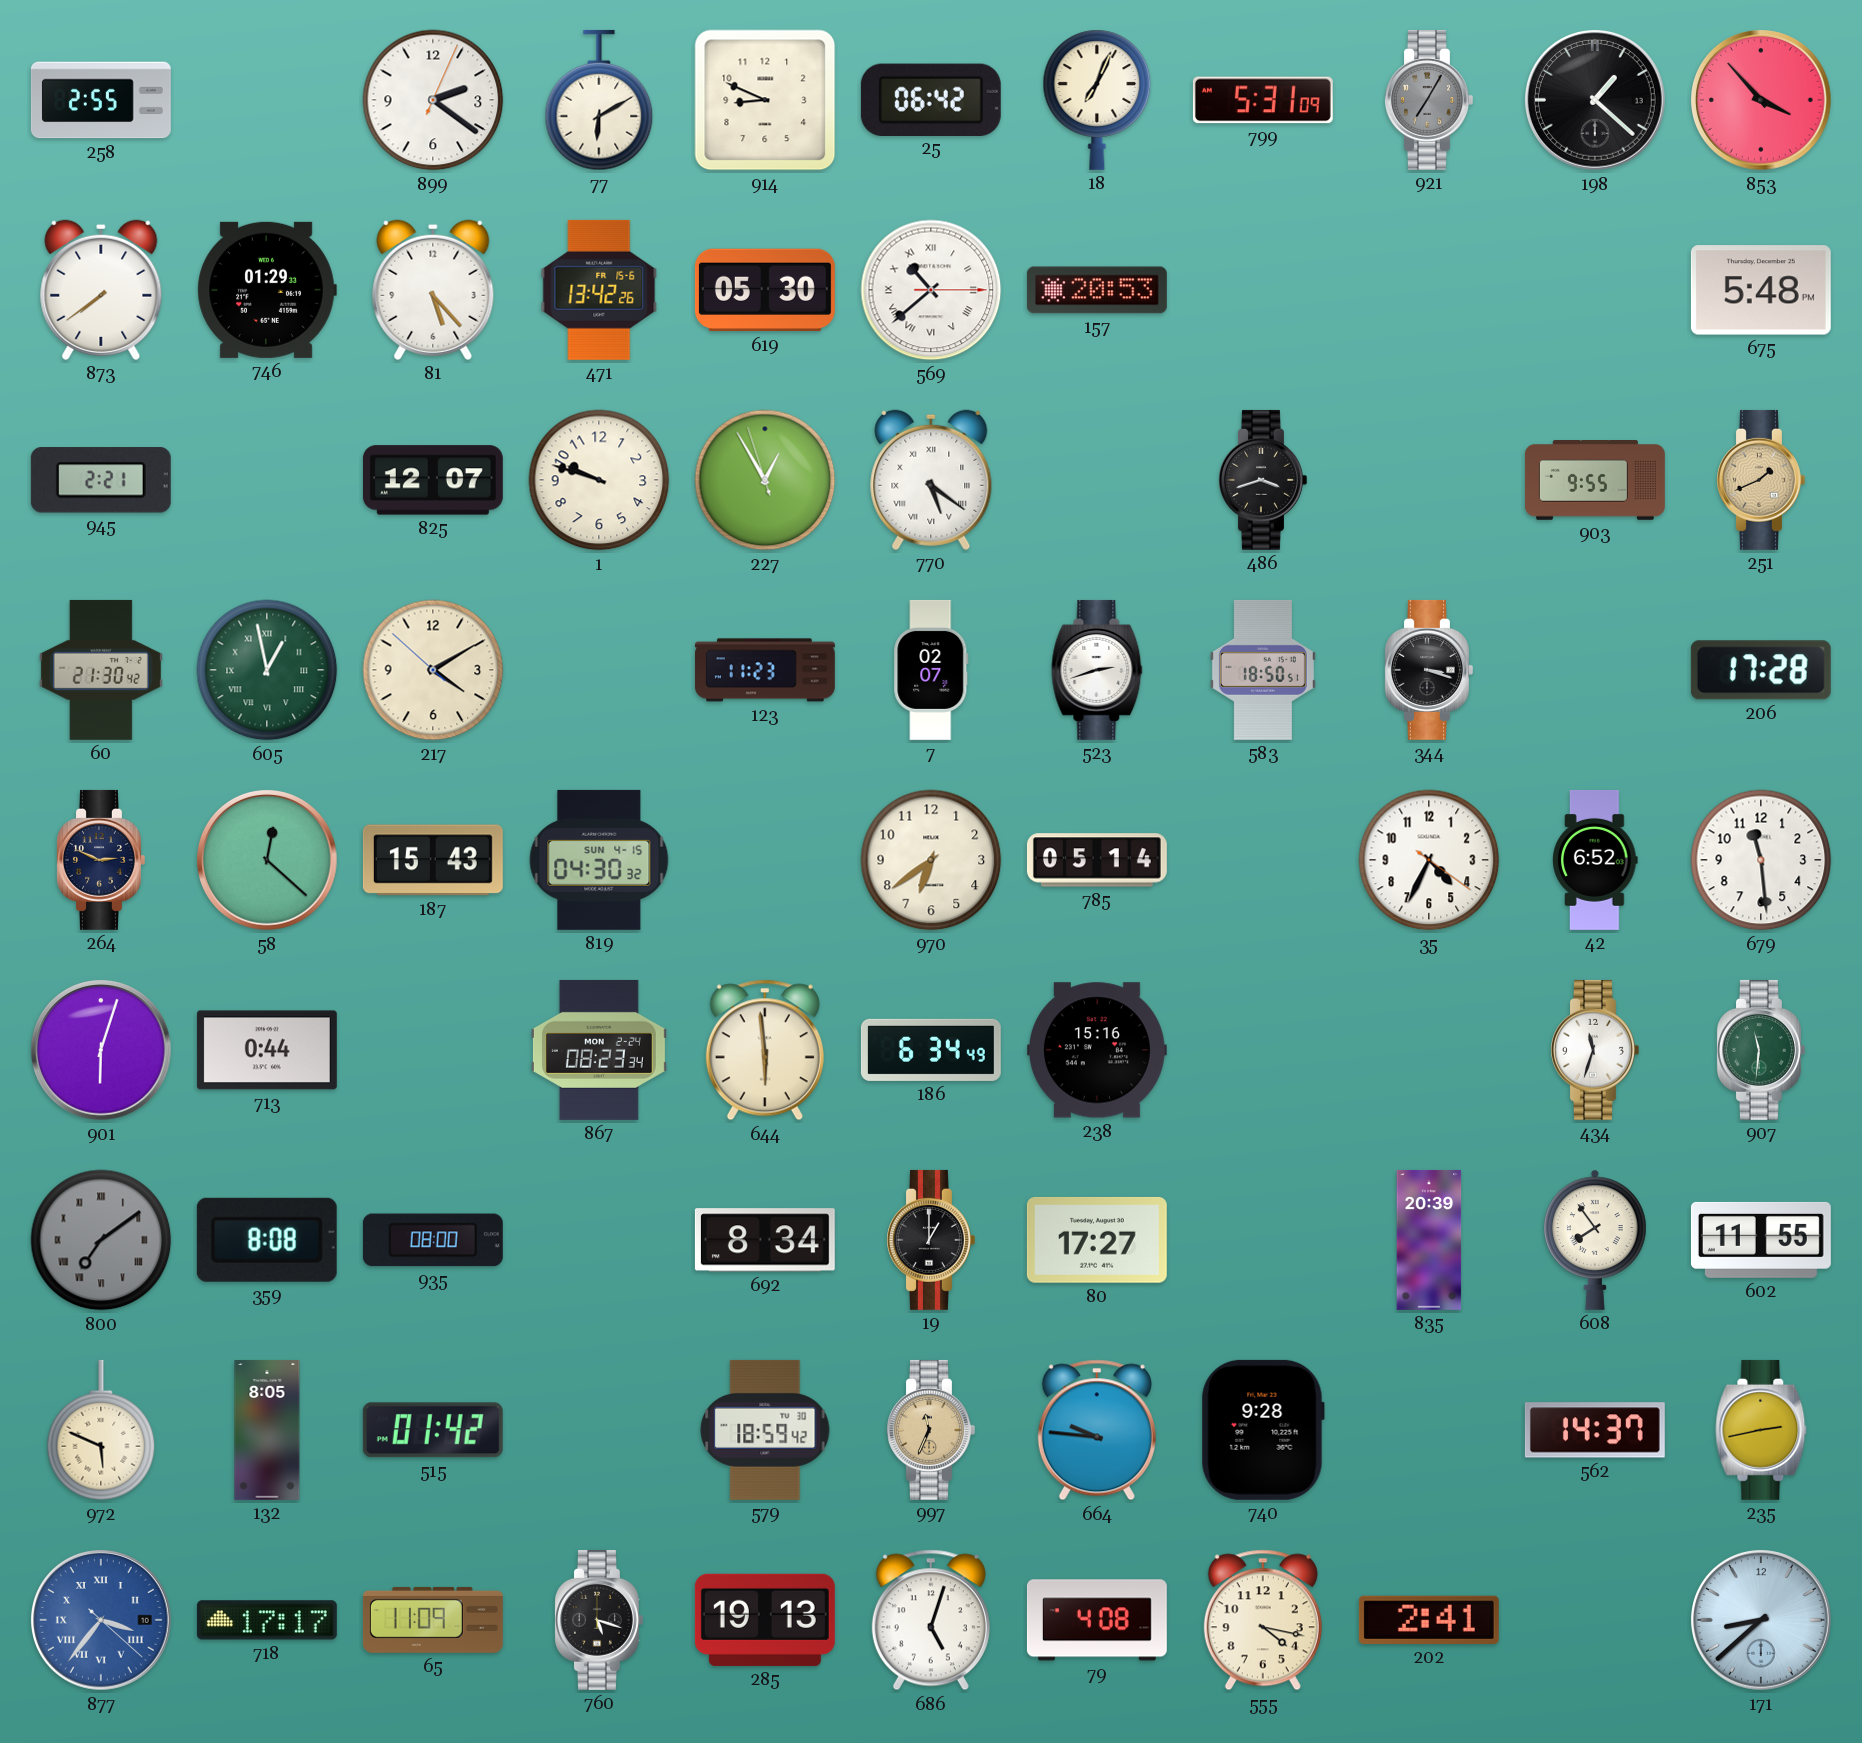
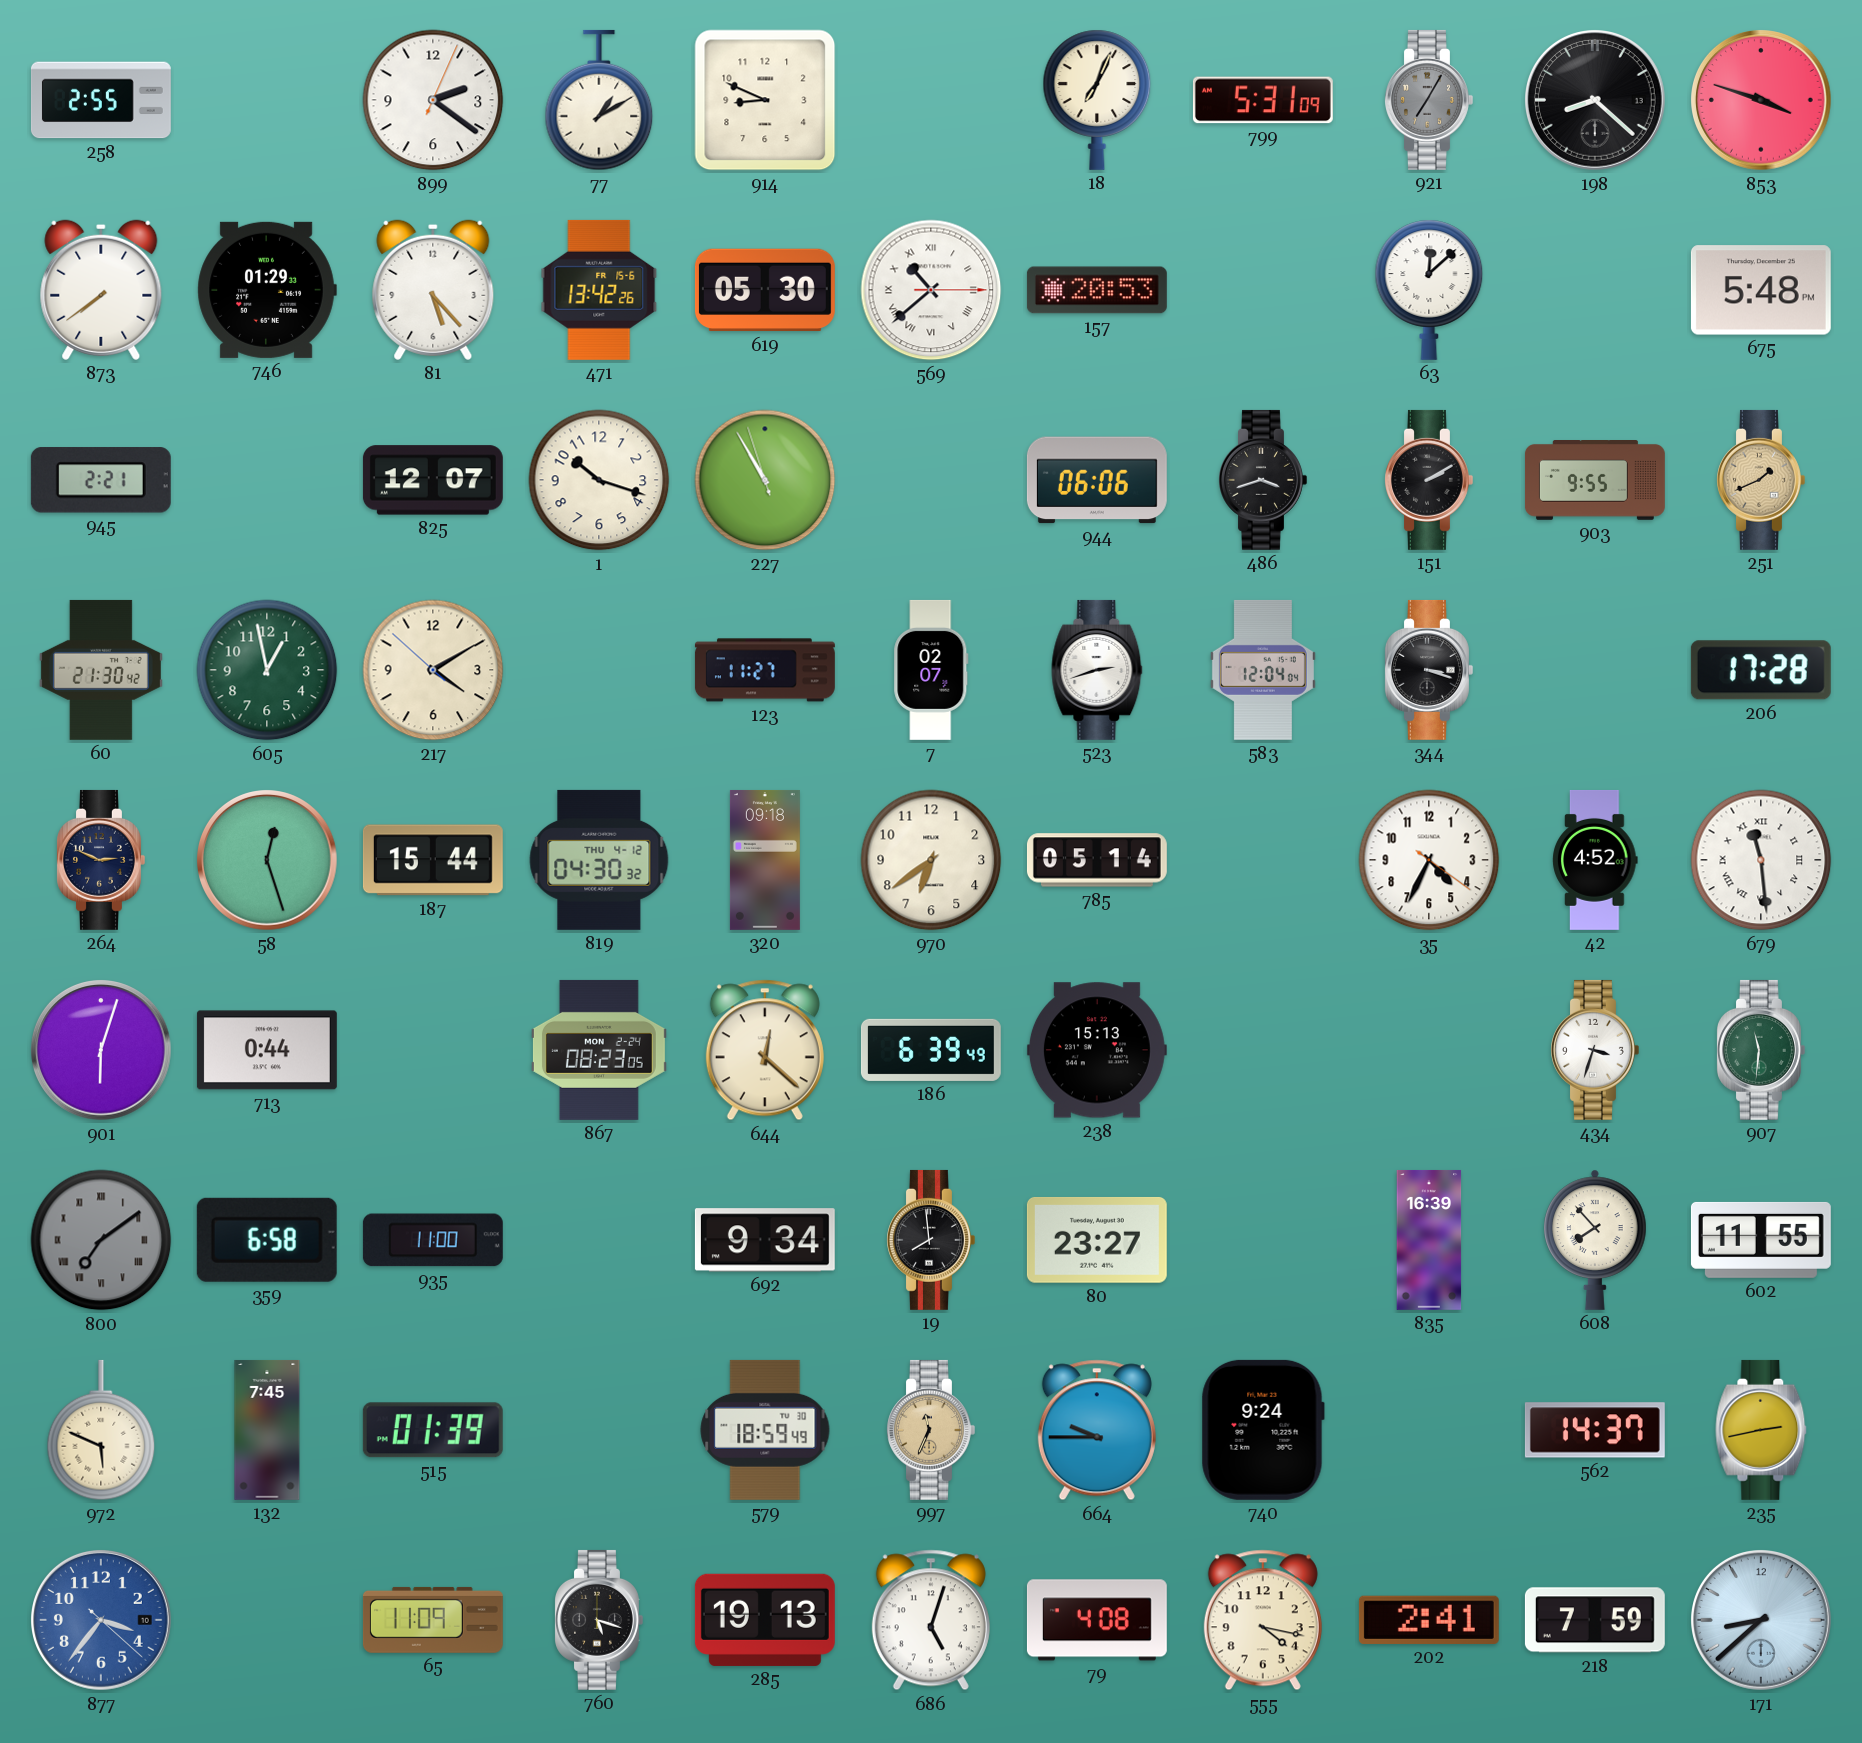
77: 6:10 -> 1:10
25: 06:42 -> none
198: 1:22 -> 8:22
853: 3:53 -> 3:48
63: none -> 12:08
1: 9:48 -> 10:18
227: 12:54 -> 10:54
770: 5:21 -> none
944: none -> 06:06
151: none -> 2:10
605 numerals: Roman -> Arabic
123: 11:23 -> 11:27
583: 18:50 -> 12:04
58: 12:22 -> 12:27
187: 15:43 -> 15:44
819 date: SUN 4-15 -> THU 4-12
320: none -> 09:18
42: 6:52 -> 4:52
679 numerals: Arabic -> Roman
867: 08:23:34 -> 08:23:05
644: 5:59 -> 12:22
186: 6:34 -> 6:39
238: 15:16 -> 15:13
434: 11:33 -> 3:33
359: 8:08 -> 6:58
935: 08:00 -> 11:00
692: 8:34 -> 9:34
19: 1:00 -> 7:59
80: 17:27 -> 23:27
835: 20:39 -> 16:39
608: 7:54 -> 7:53
132: 8:05 -> 7:45
515: 01:42 -> 01:39
579: 18:59:42 -> 18:59:49
664: 9:46 -> 9:45
740: 9:28 -> 9:24
877 numerals: Roman -> Arabic
718: 17:17 -> none
218: none -> 7:59
